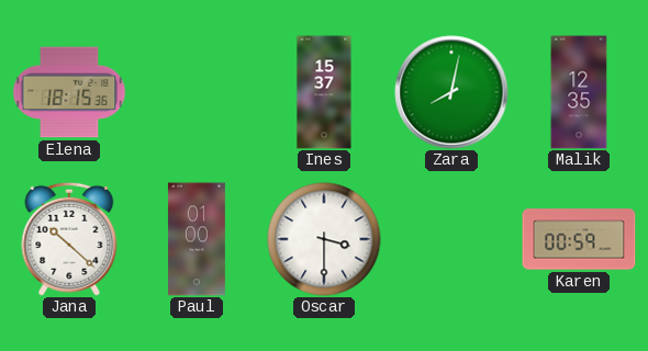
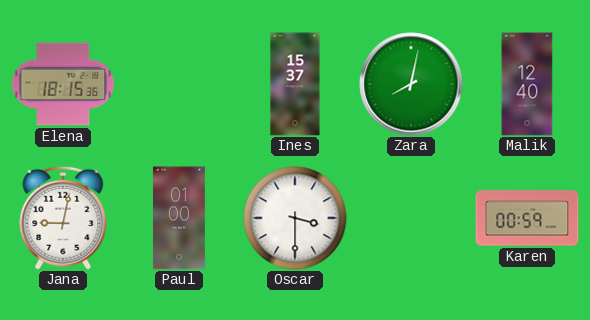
Malik: 12:35 -> 12:40
Jana: 10:22 -> 9:02
